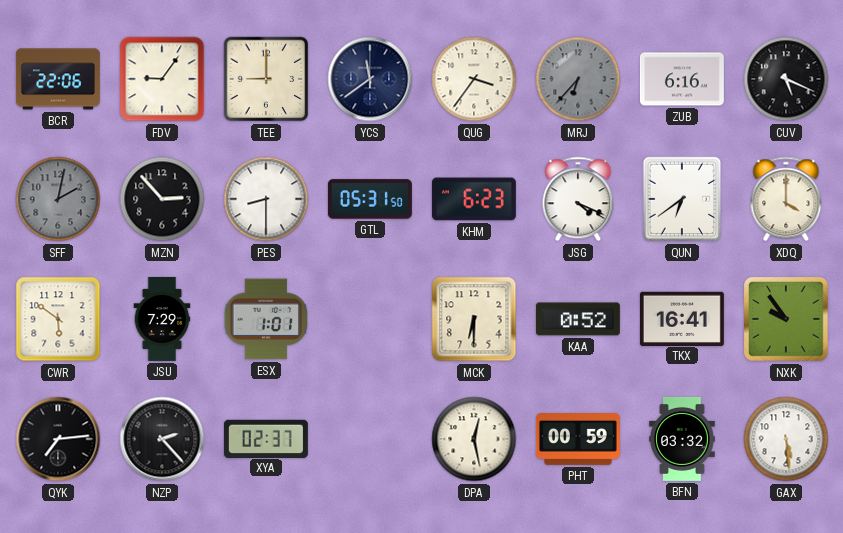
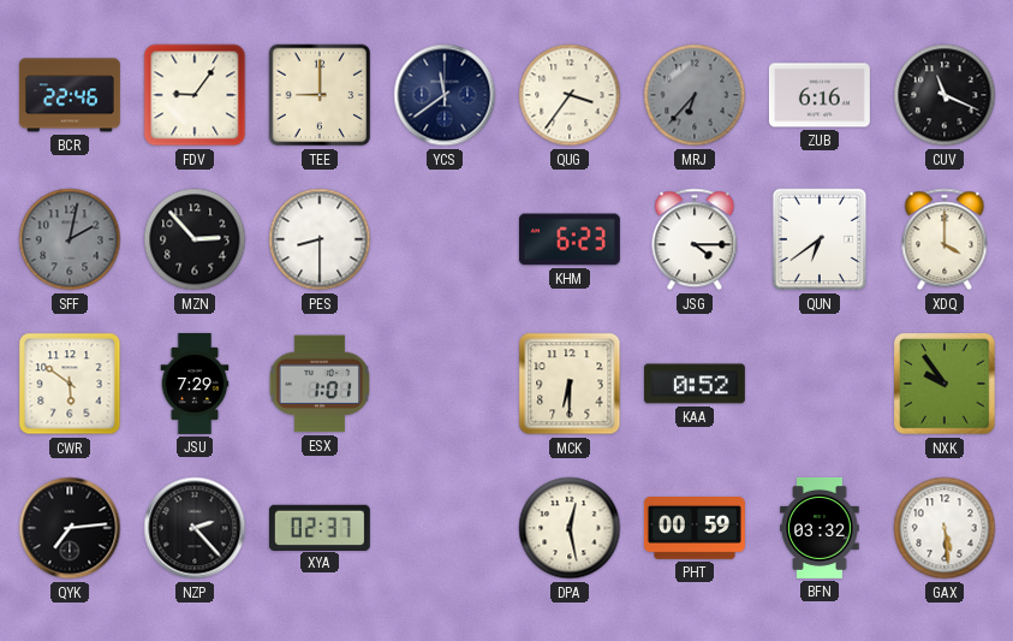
BCR: 22:06 -> 22:46
CUV: 5:19 -> 11:19
GTL: 05:31 -> none
JSG: 4:19 -> 4:15
TKX: 16:41 -> none
